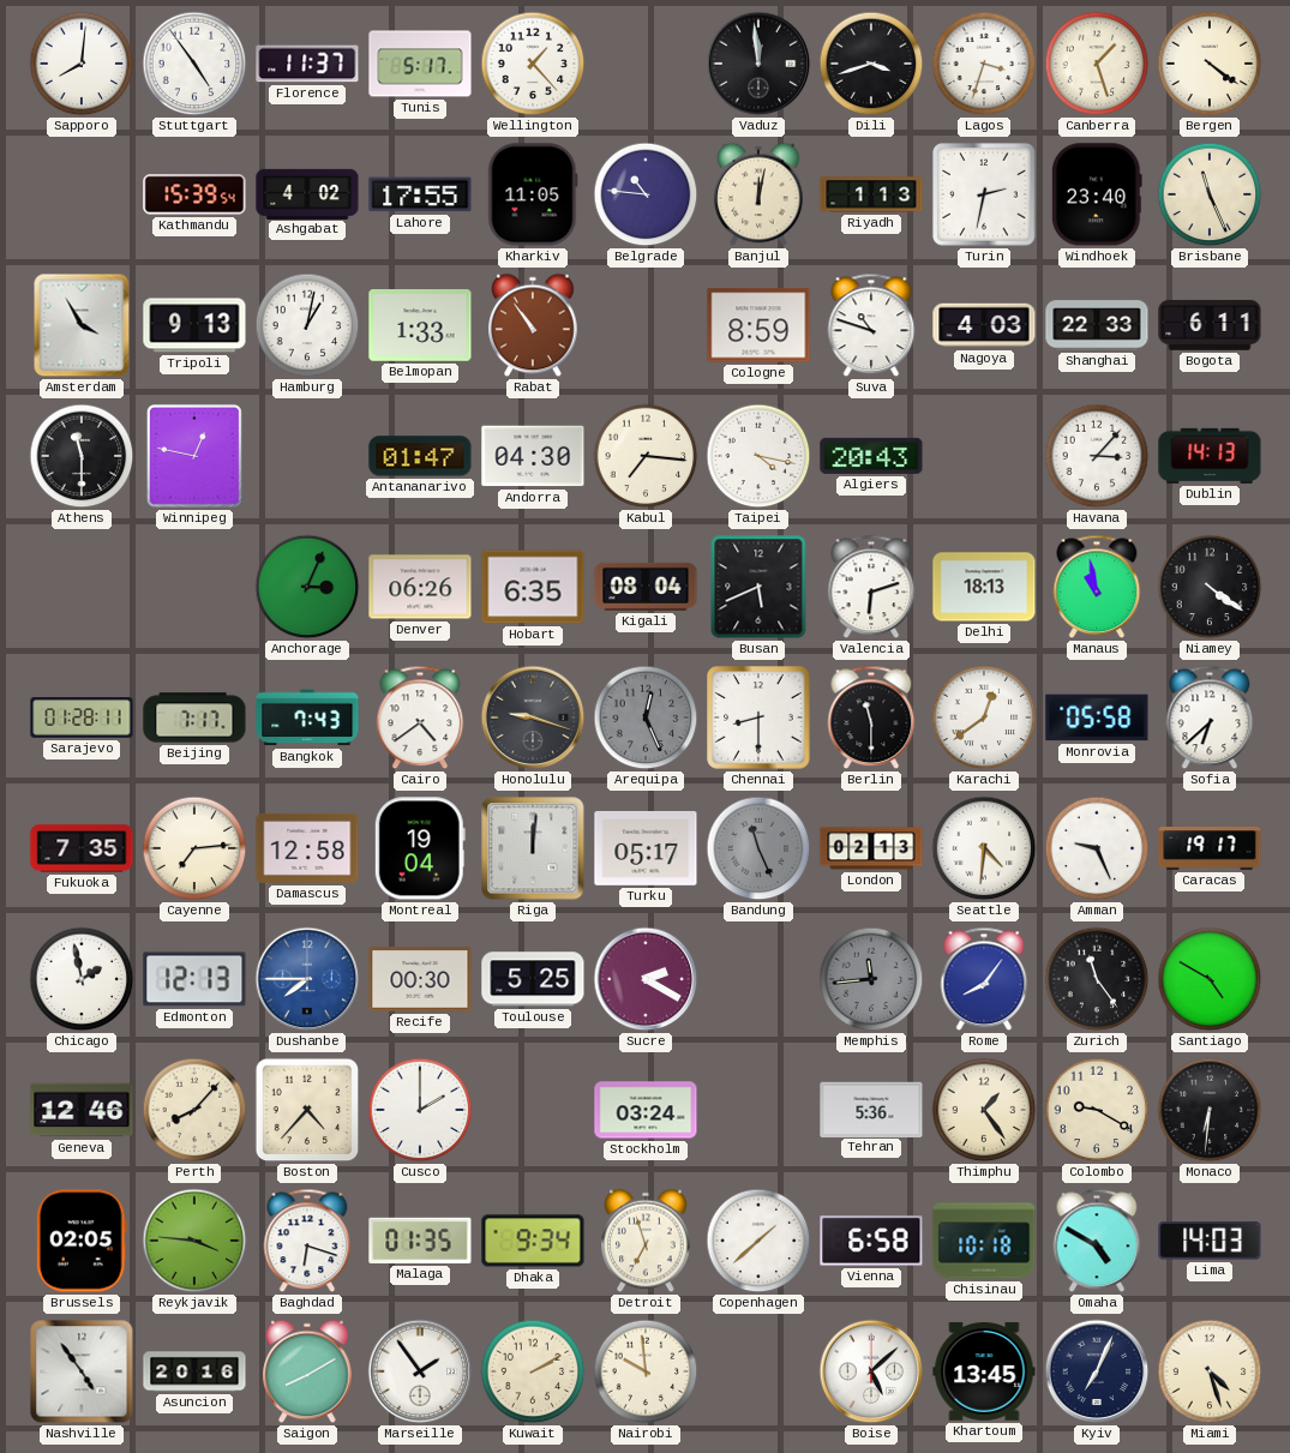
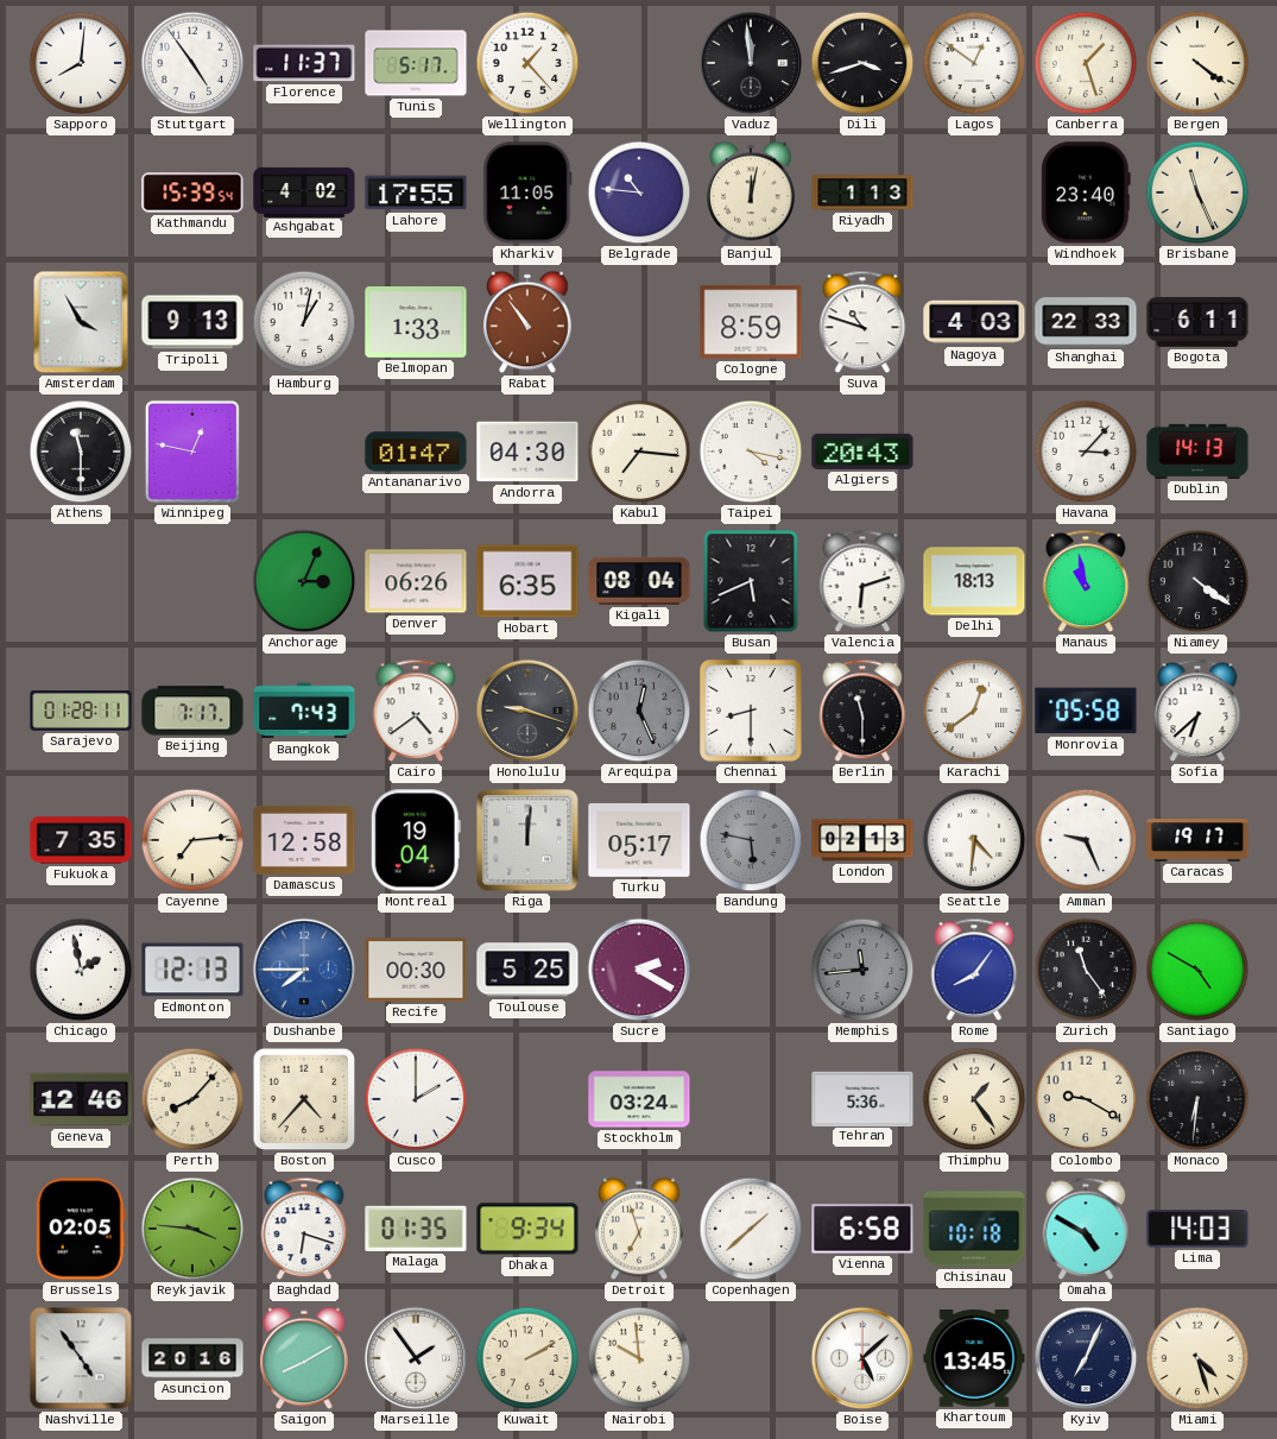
Lagos: 3:33 -> 12:51
Turin: 2:32 -> none
Bandung: 11:26 -> 5:47
